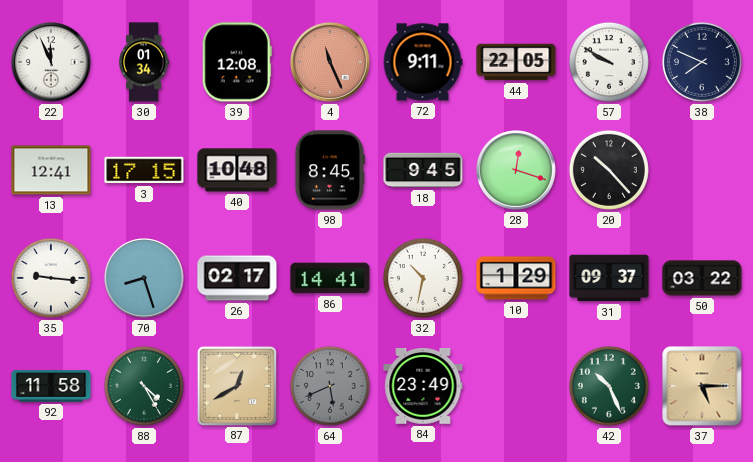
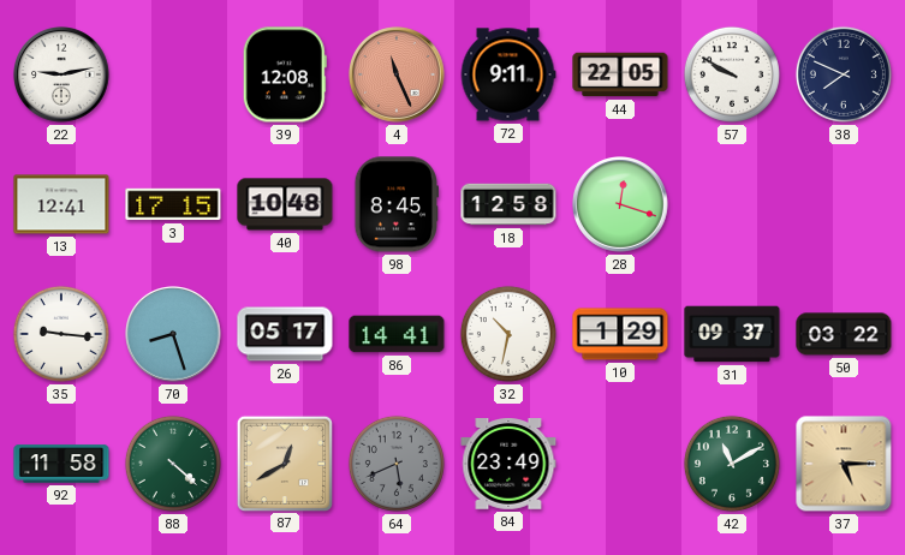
22: 11:56 -> 9:13
30: 01:34 -> none
18: 9:45 -> 12:58
20: 10:23 -> none
26: 02:17 -> 05:17
88: 4:25 -> 4:22
42: 10:26 -> 11:10
